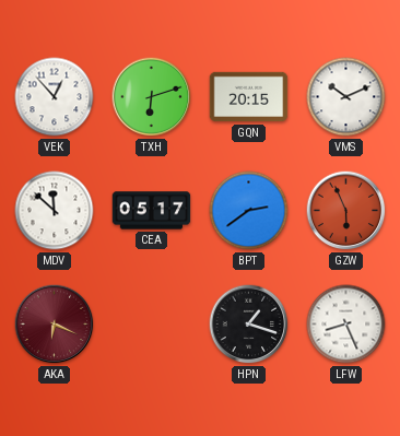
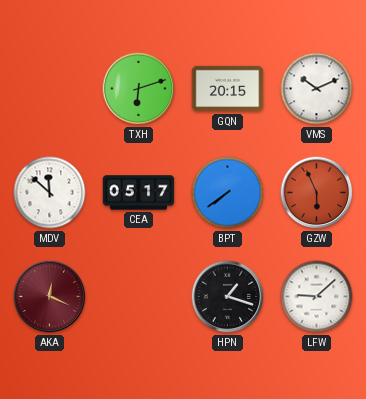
VEK: 12:53 -> none
BPT: 2:39 -> 7:39
AKA: 6:19 -> 12:19
LFW: 8:26 -> 9:08
